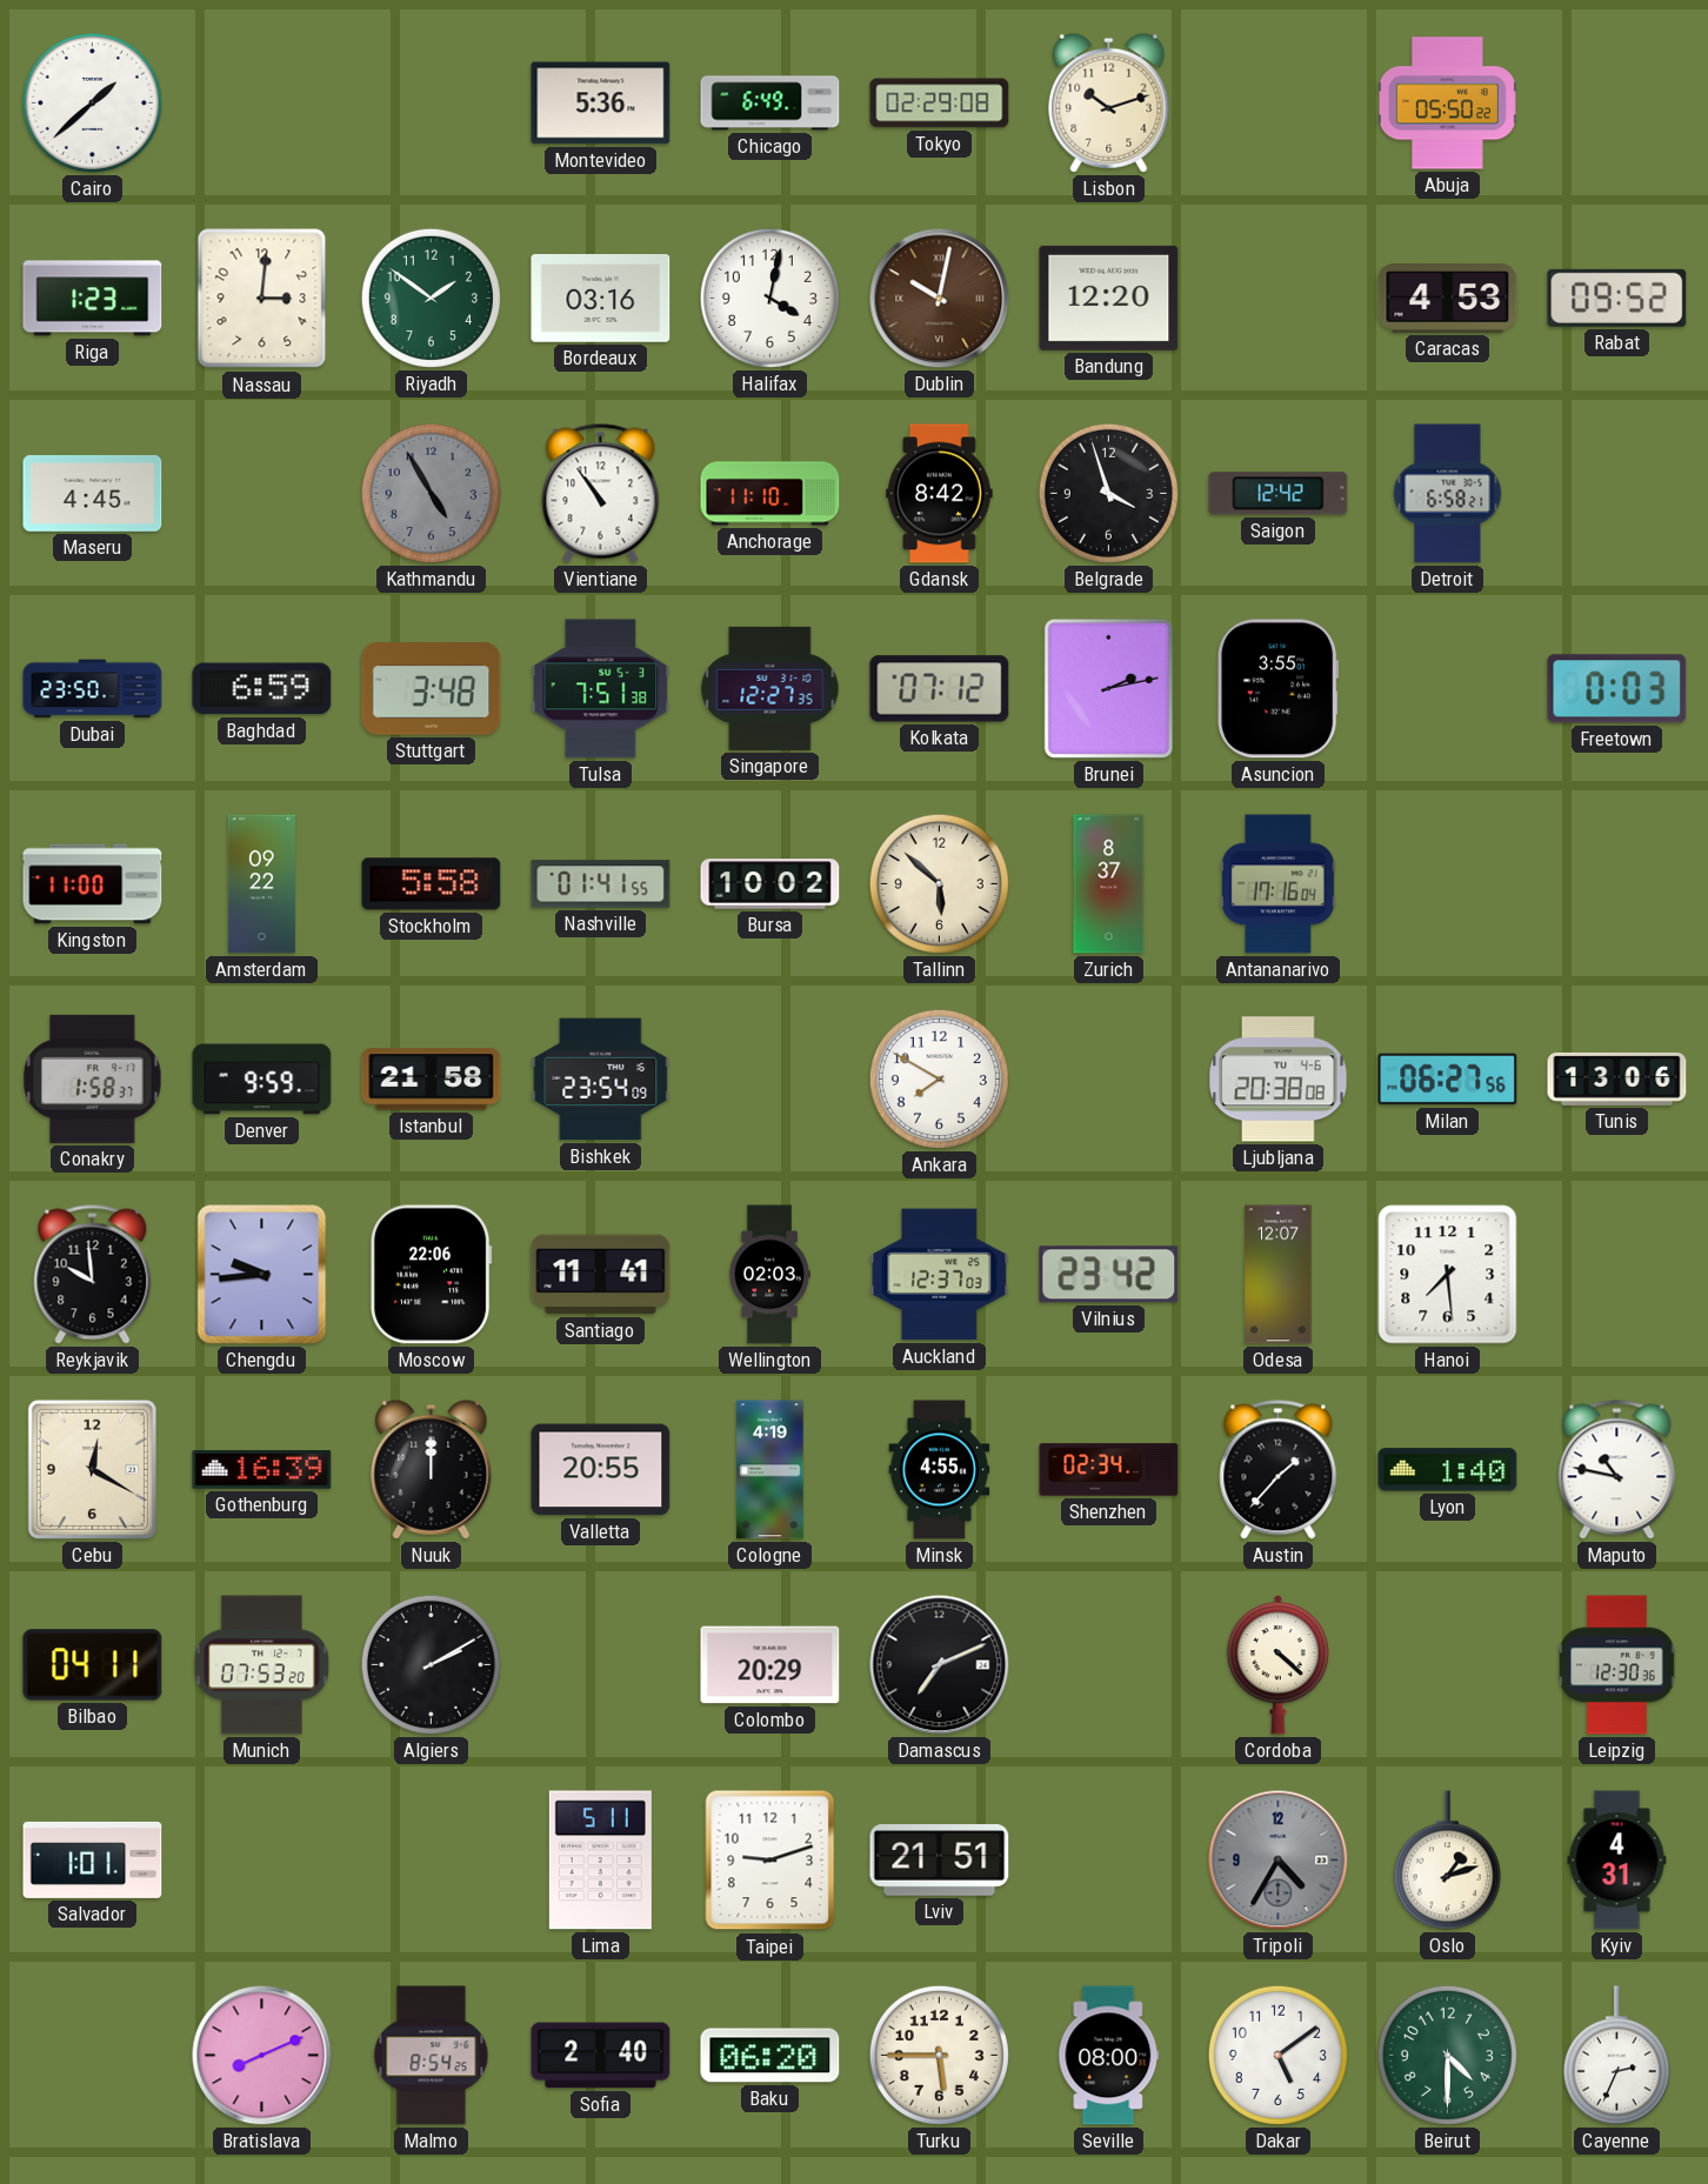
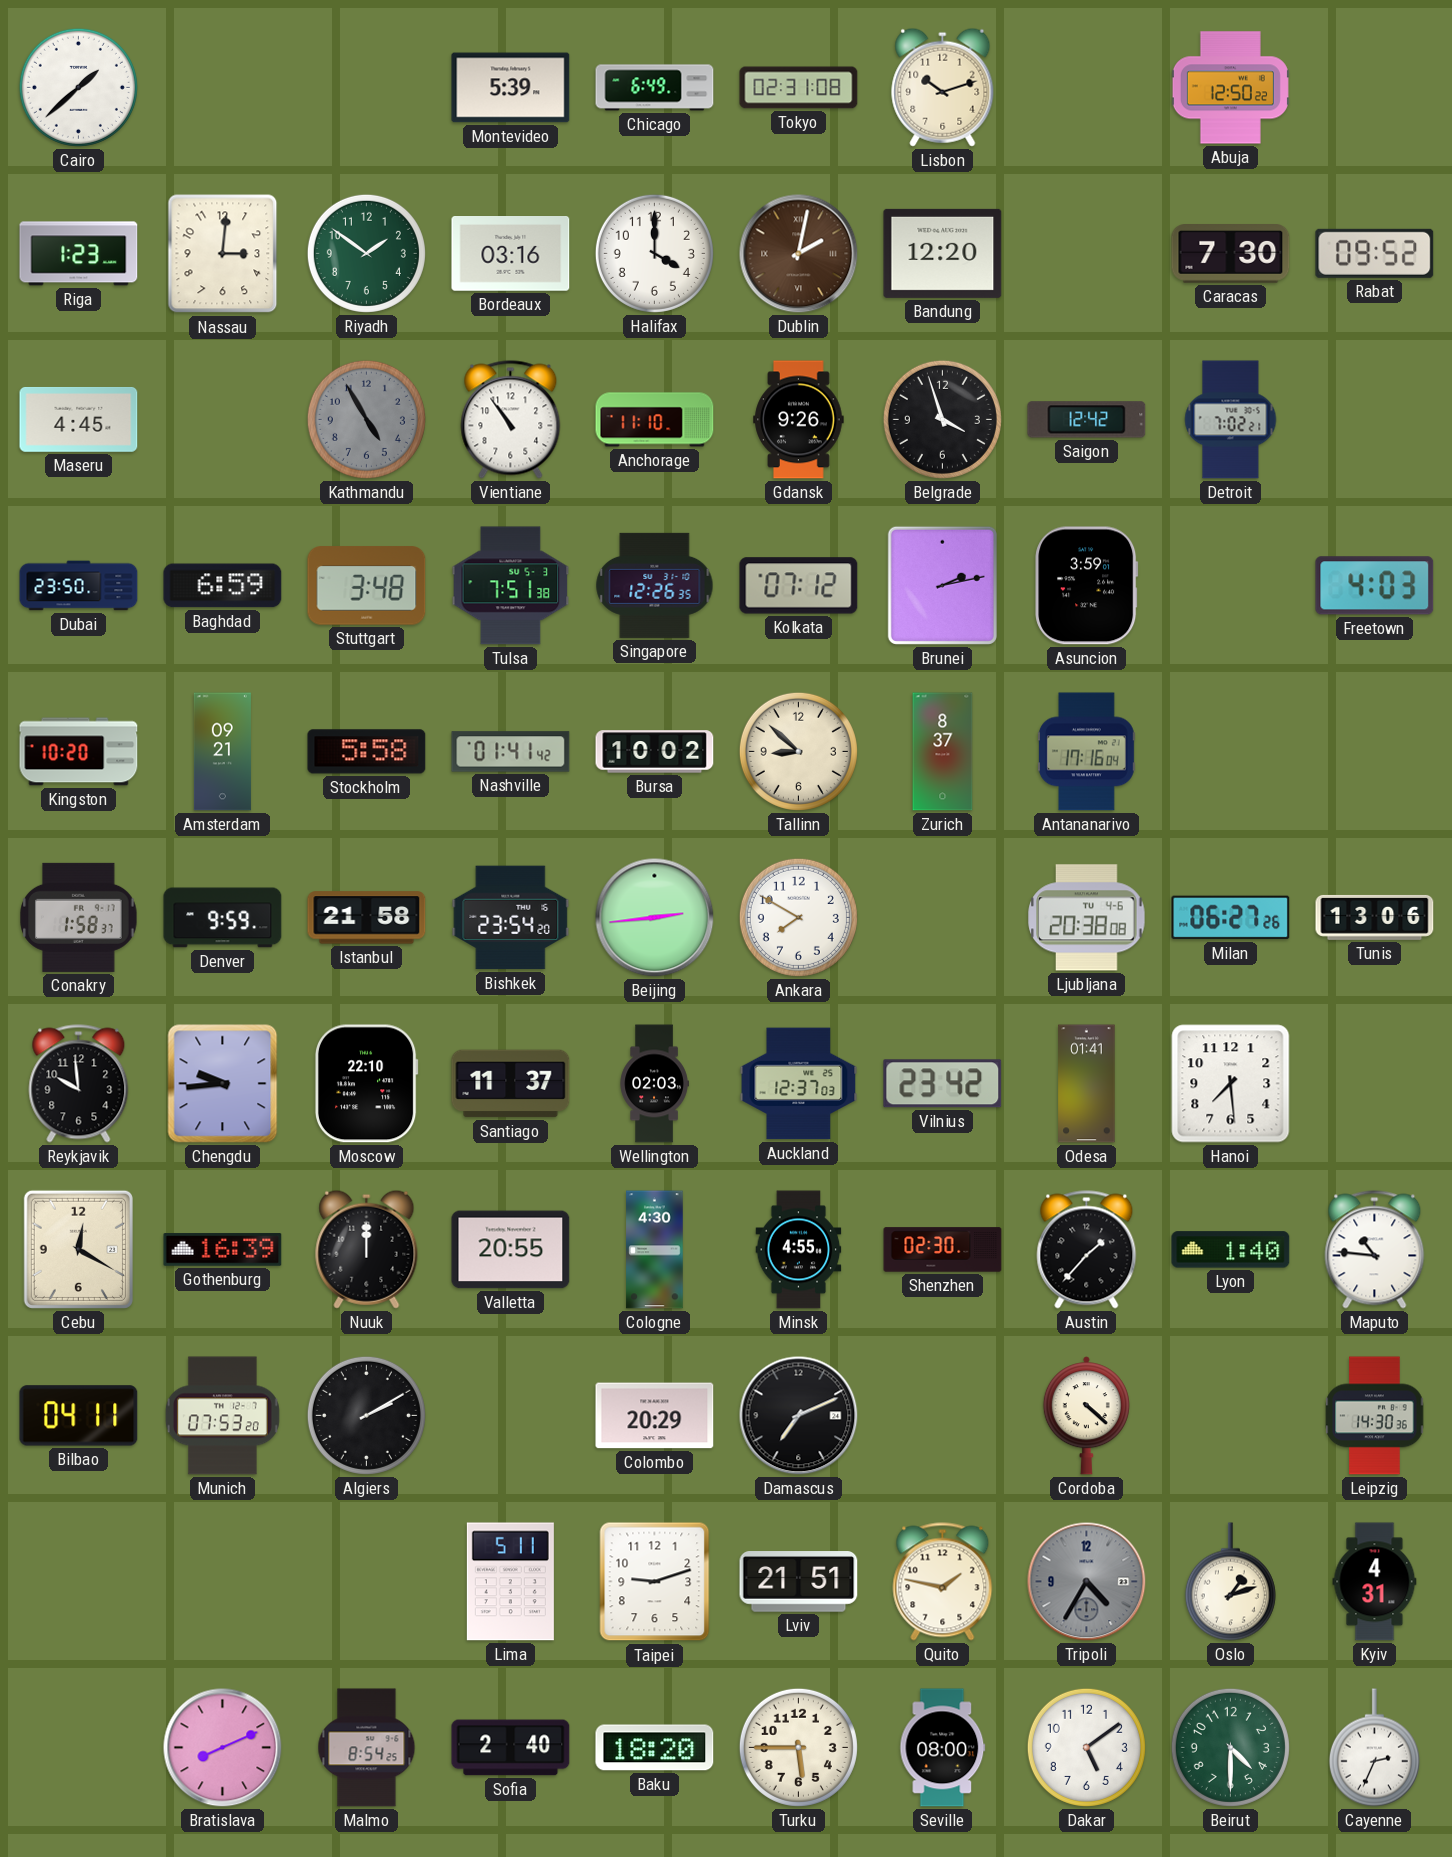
Montevideo: 5:36 -> 5:39
Tokyo: 02:29 -> 02:31
Abuja: 05:50 -> 12:50
Halifax: 4:02 -> 4:00
Dublin: 10:02 -> 2:02
Caracas: 4:53 -> 7:30
Gdansk: 8:42 -> 9:26
Detroit: 6:58 -> 7:02
Singapore: 12:27 -> 12:26
Asuncion: 3:55 -> 3:59
Freetown: 0:03 -> 4:03
Kingston: 11:00 -> 10:20
Amsterdam: 09:22 -> 09:21
Nashville: 01:41:55 -> 01:41:42
Tallinn: 5:52 -> 8:52
Bishkek: 23:54:09 -> 23:54:20
Beijing: none -> 2:44
Milan: 06:27:56 -> 06:27:26
Moscow: 22:06 -> 22:10
Santiago: 11:41 -> 11:37
Odesa: 12:07 -> 01:41
Cologne: 4:19 -> 4:30
Shenzhen: 02:34 -> 02:30
Maputo: 10:47 -> 10:46
Leipzig: 12:30 -> 14:30
Salvador: 1:01 -> none
Quito: none -> 1:47
Baku: 06:20 -> 18:20
